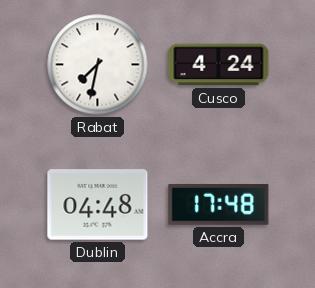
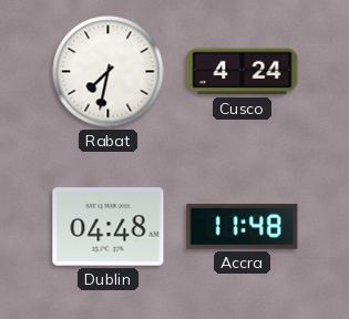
Accra: 17:48 -> 11:48
